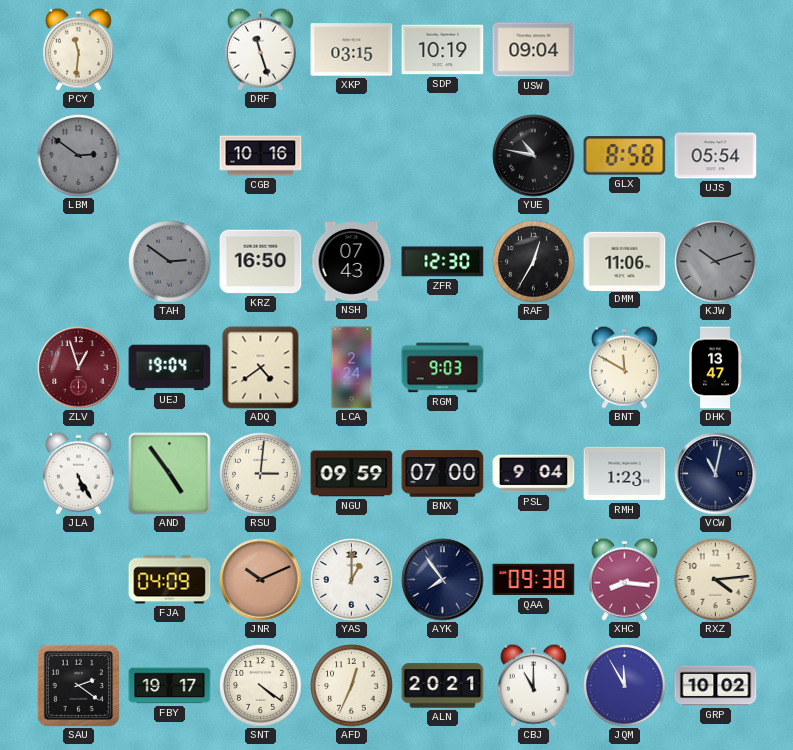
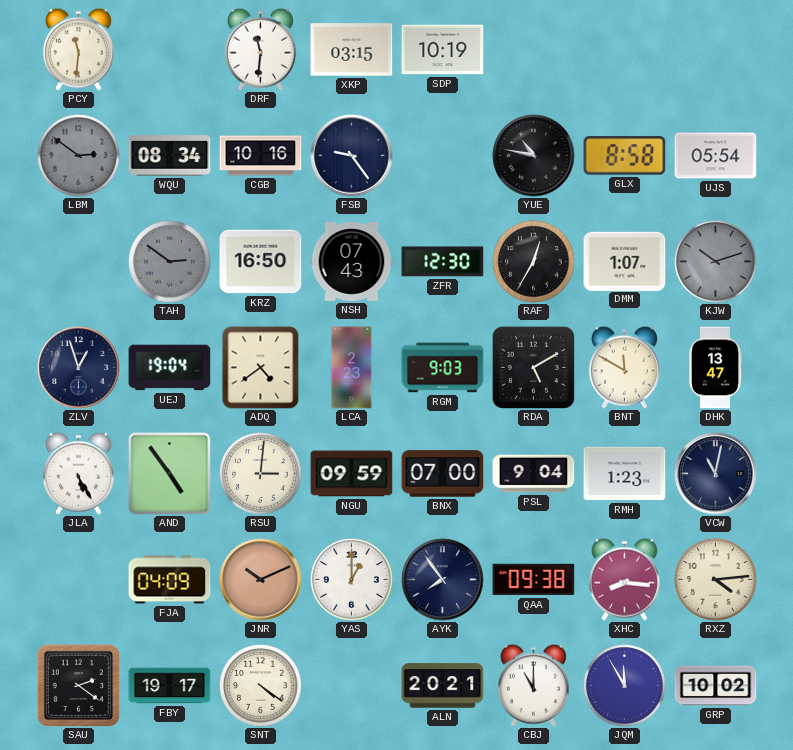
DRF: 11:27 -> 11:31
USW: 09:04 -> none
WQU: none -> 08:34
FSB: none -> 9:24
DMM: 11:06 -> 1:07
ZLV dial: burgundy -> navy
LCA: 2:24 -> 2:23
RDA: none -> 5:10
AFD: 12:34 -> none
